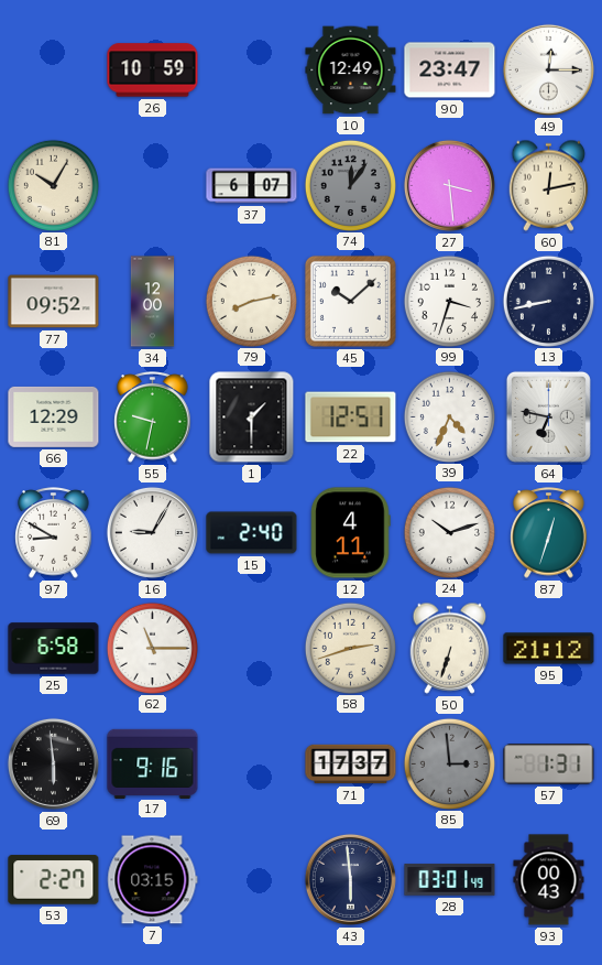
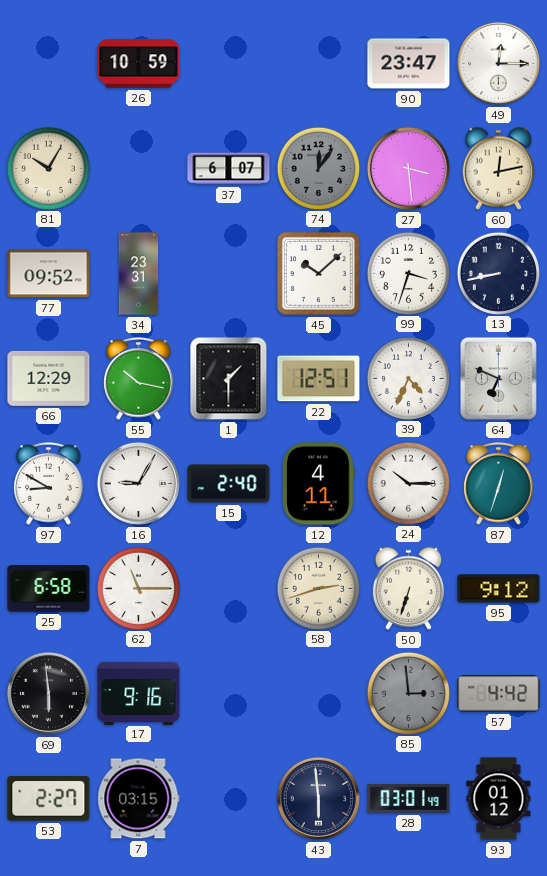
10: 12:49 -> none
34: 12:00 -> 23:31
79: 8:13 -> none
55: 9:32 -> 10:17
64: 6:47 -> 6:49
24: 10:12 -> 10:15
95: 21:12 -> 9:12
71: 17:37 -> none
57: 1:31 -> 4:42
93: 00:43 -> 01:12
